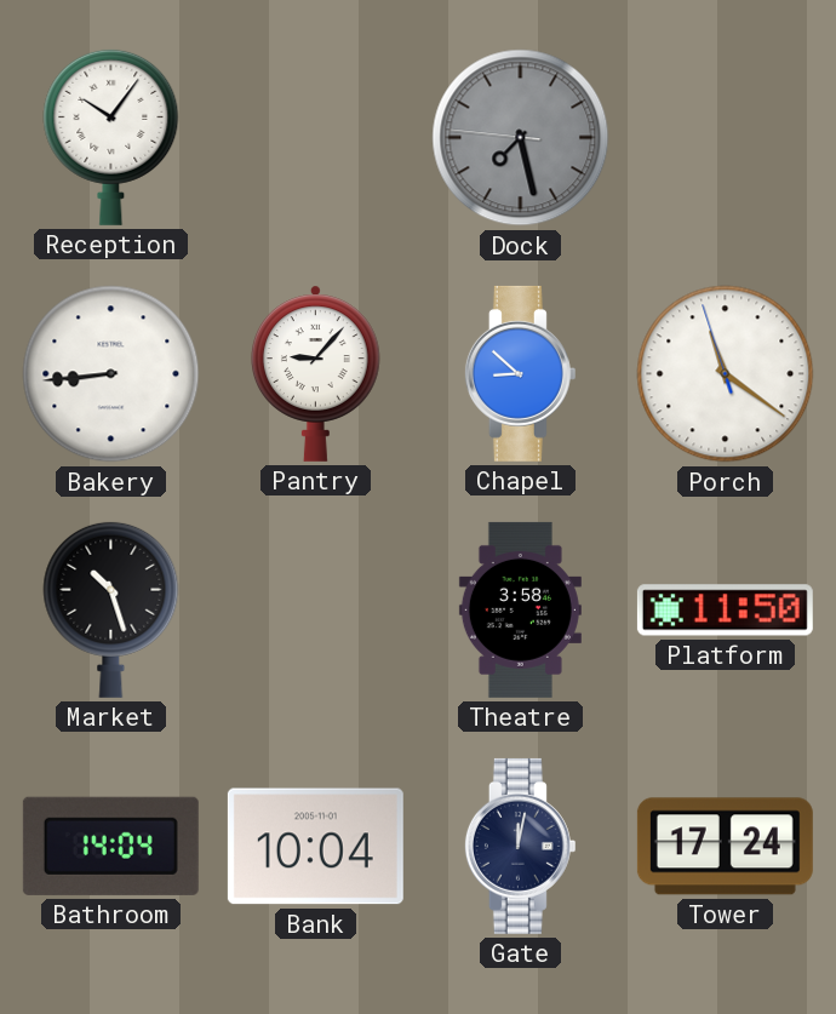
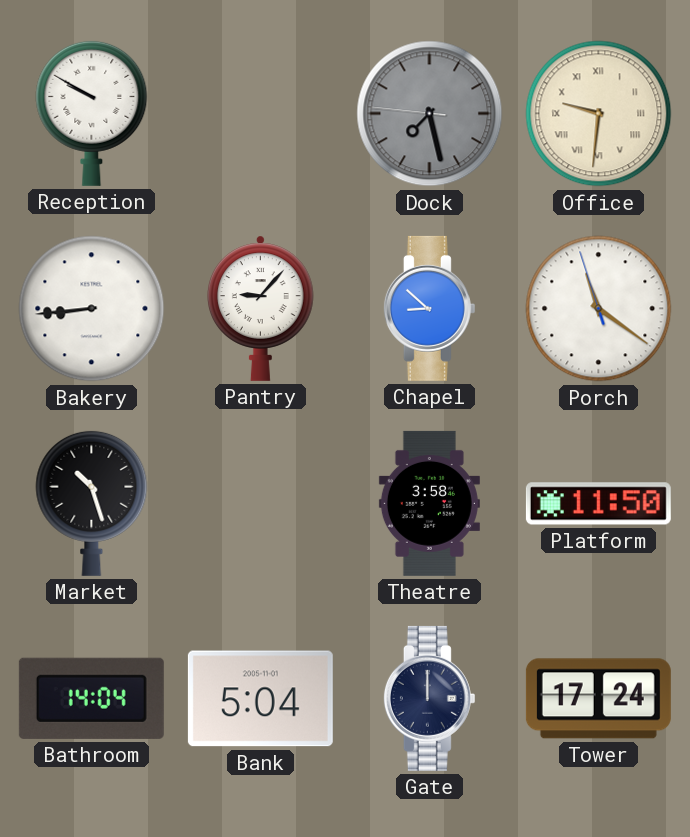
Reception: 10:06 -> 9:50
Office: none -> 9:31
Bank: 10:04 -> 5:04
Gate: 12:02 -> 12:00
